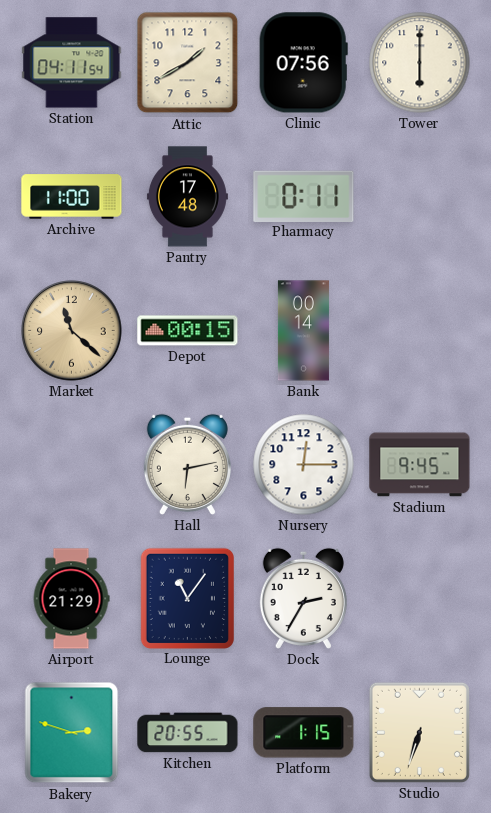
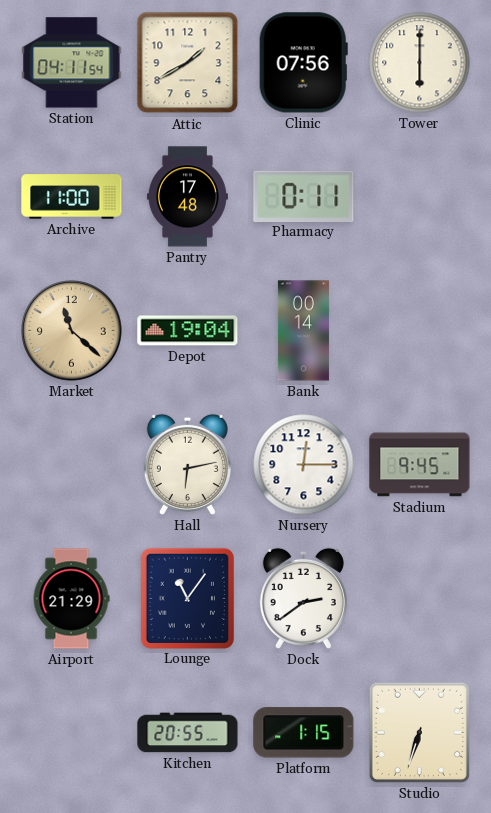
Depot: 00:15 -> 19:04
Dock: 2:35 -> 2:39
Bakery: 2:48 -> none
